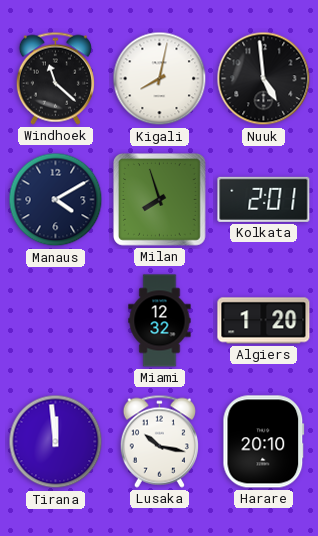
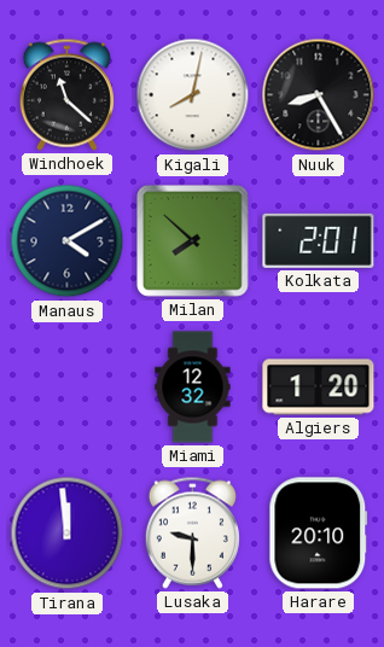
Nuuk: 4:59 -> 8:25
Milan: 7:57 -> 7:52
Lusaka: 10:17 -> 9:30
